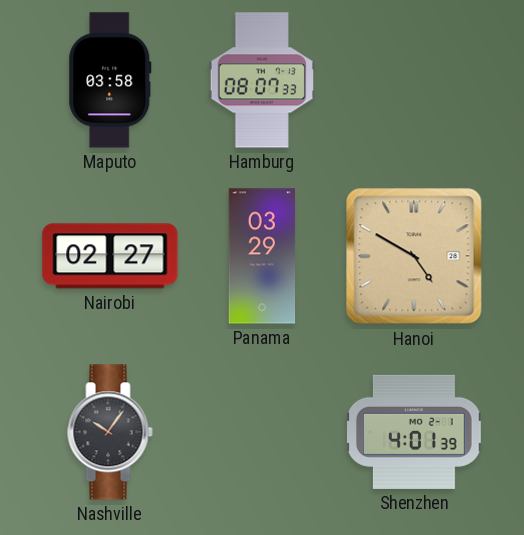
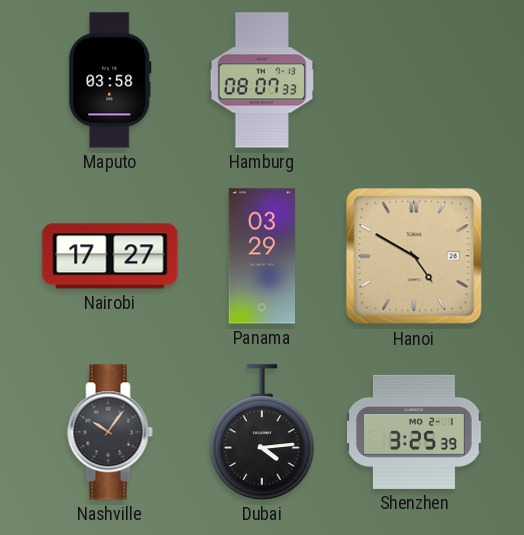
Nairobi: 02:27 -> 17:27
Dubai: none -> 4:14
Shenzhen: 4:01 -> 3:25
